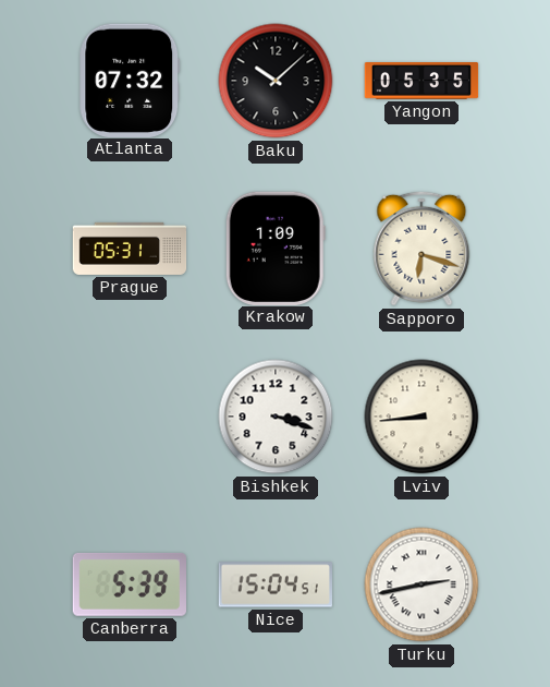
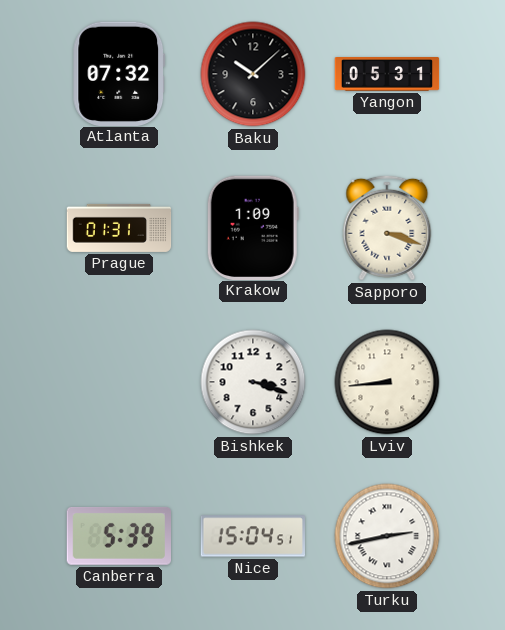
Yangon: 05:35 -> 05:31
Prague: 05:31 -> 01:31
Sapporo: 6:18 -> 3:18
